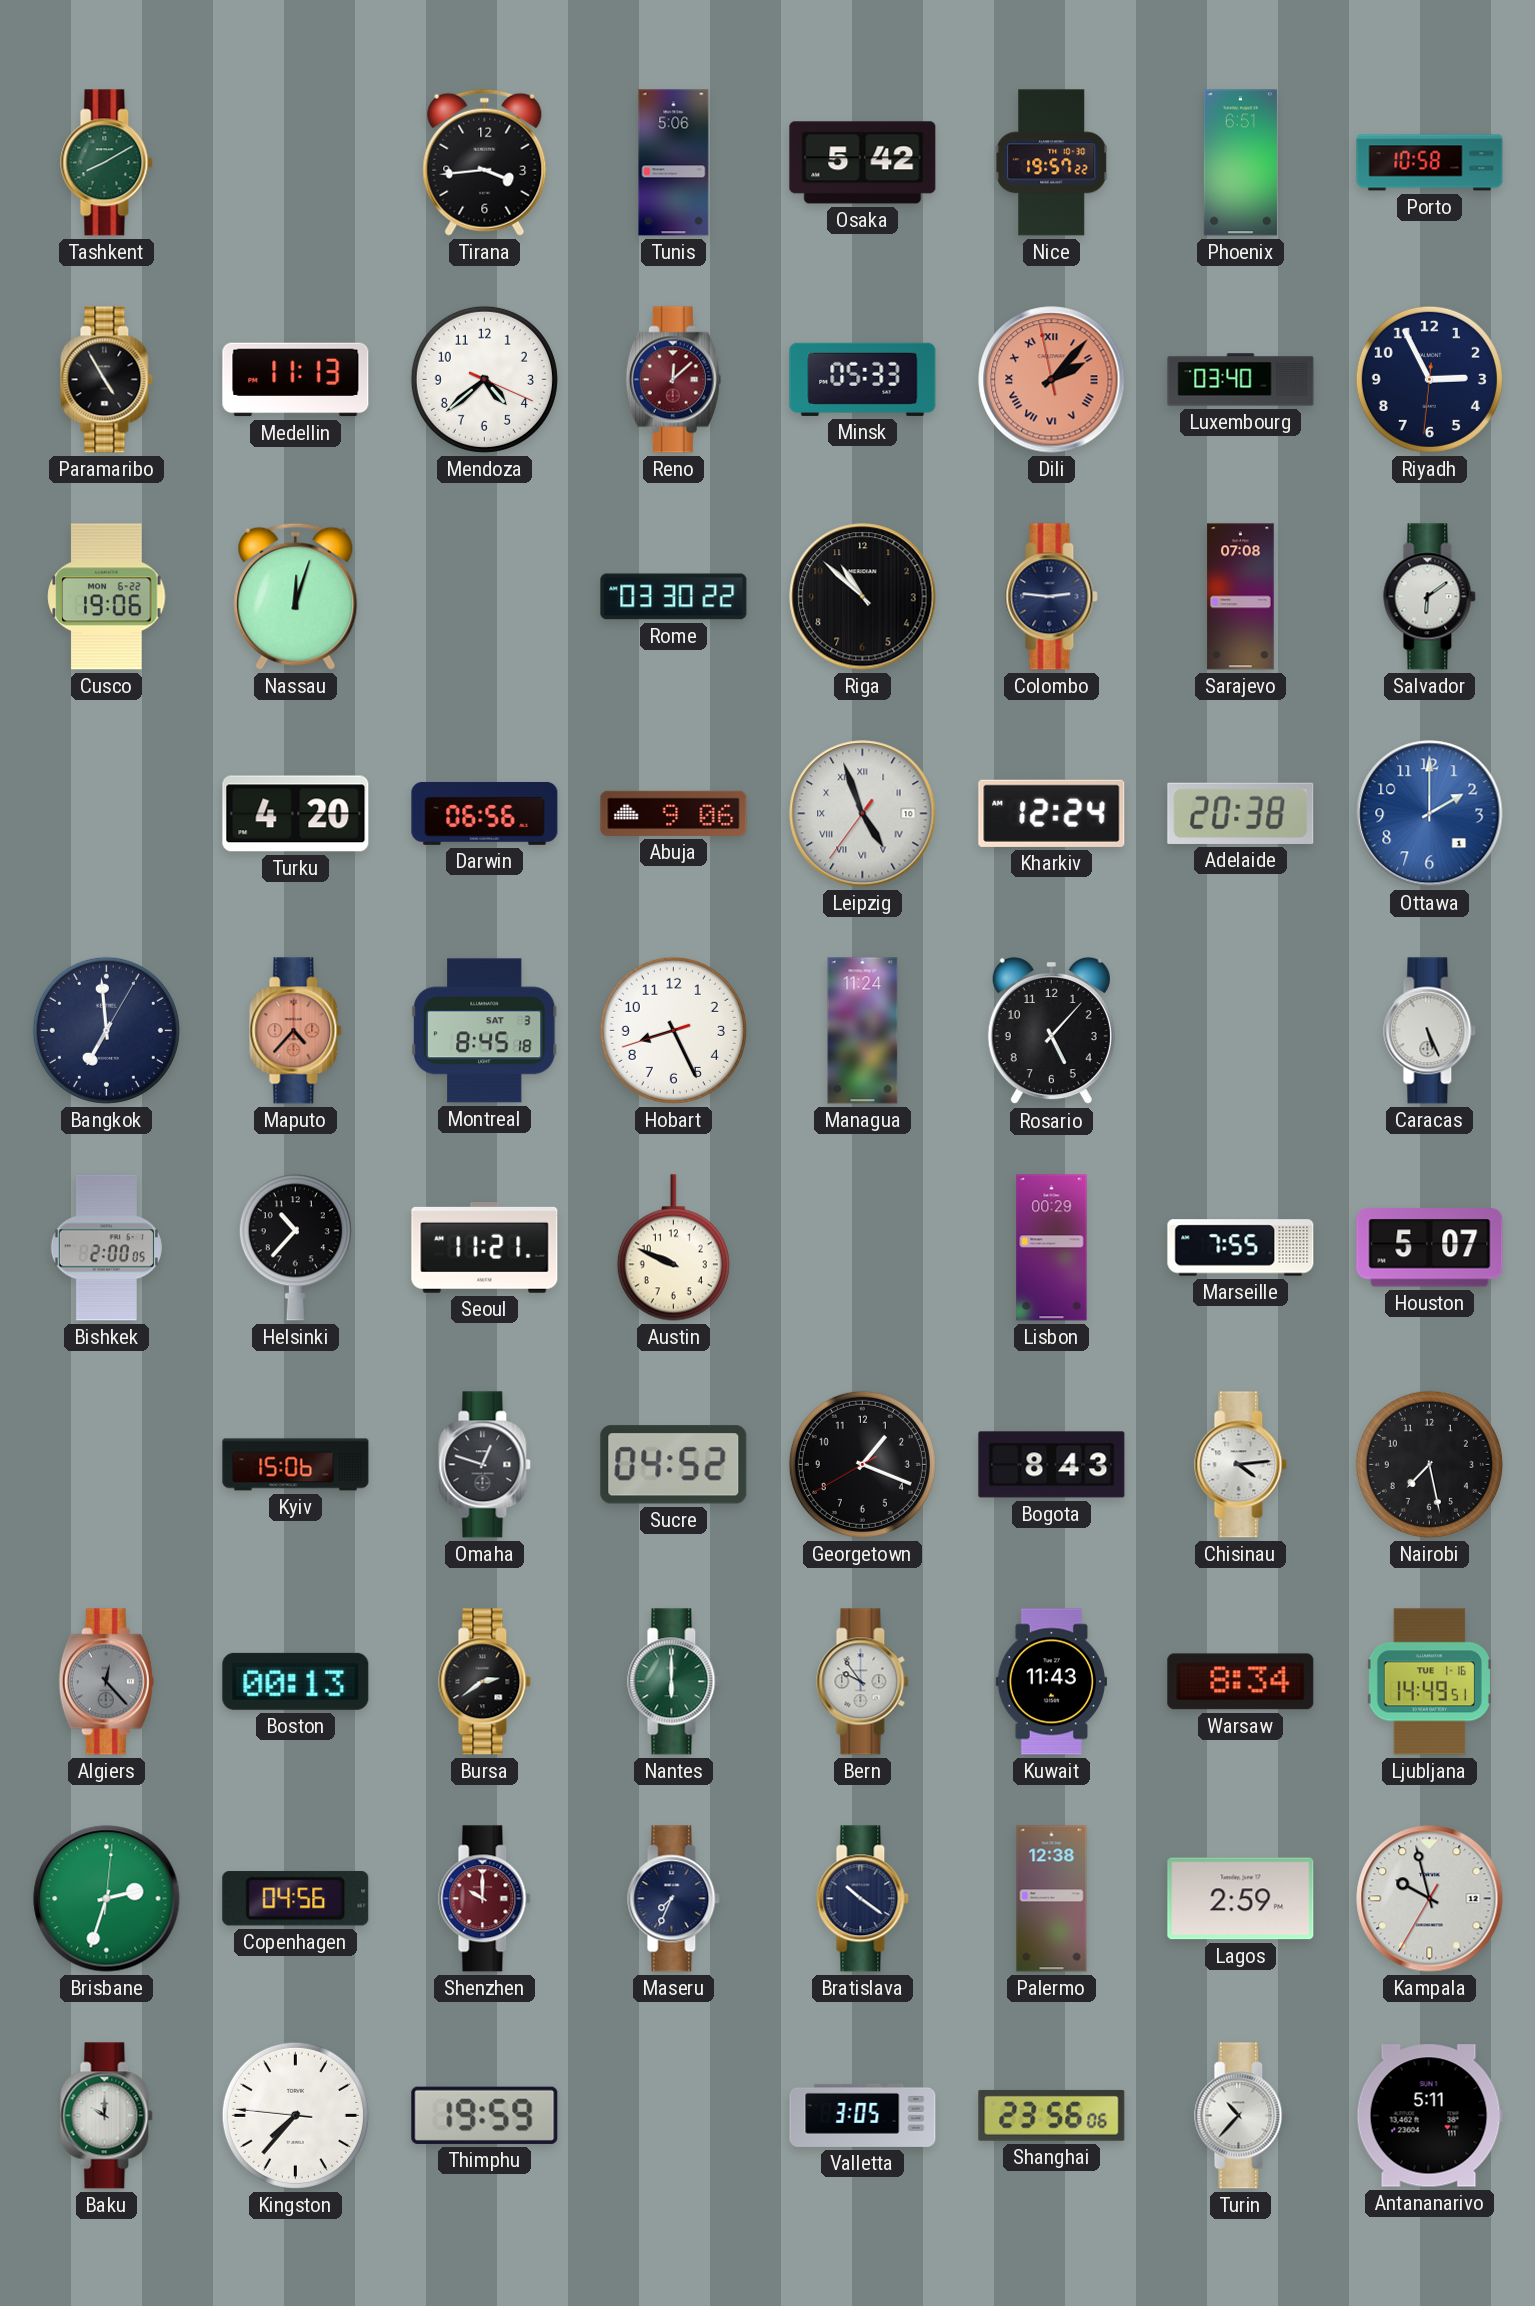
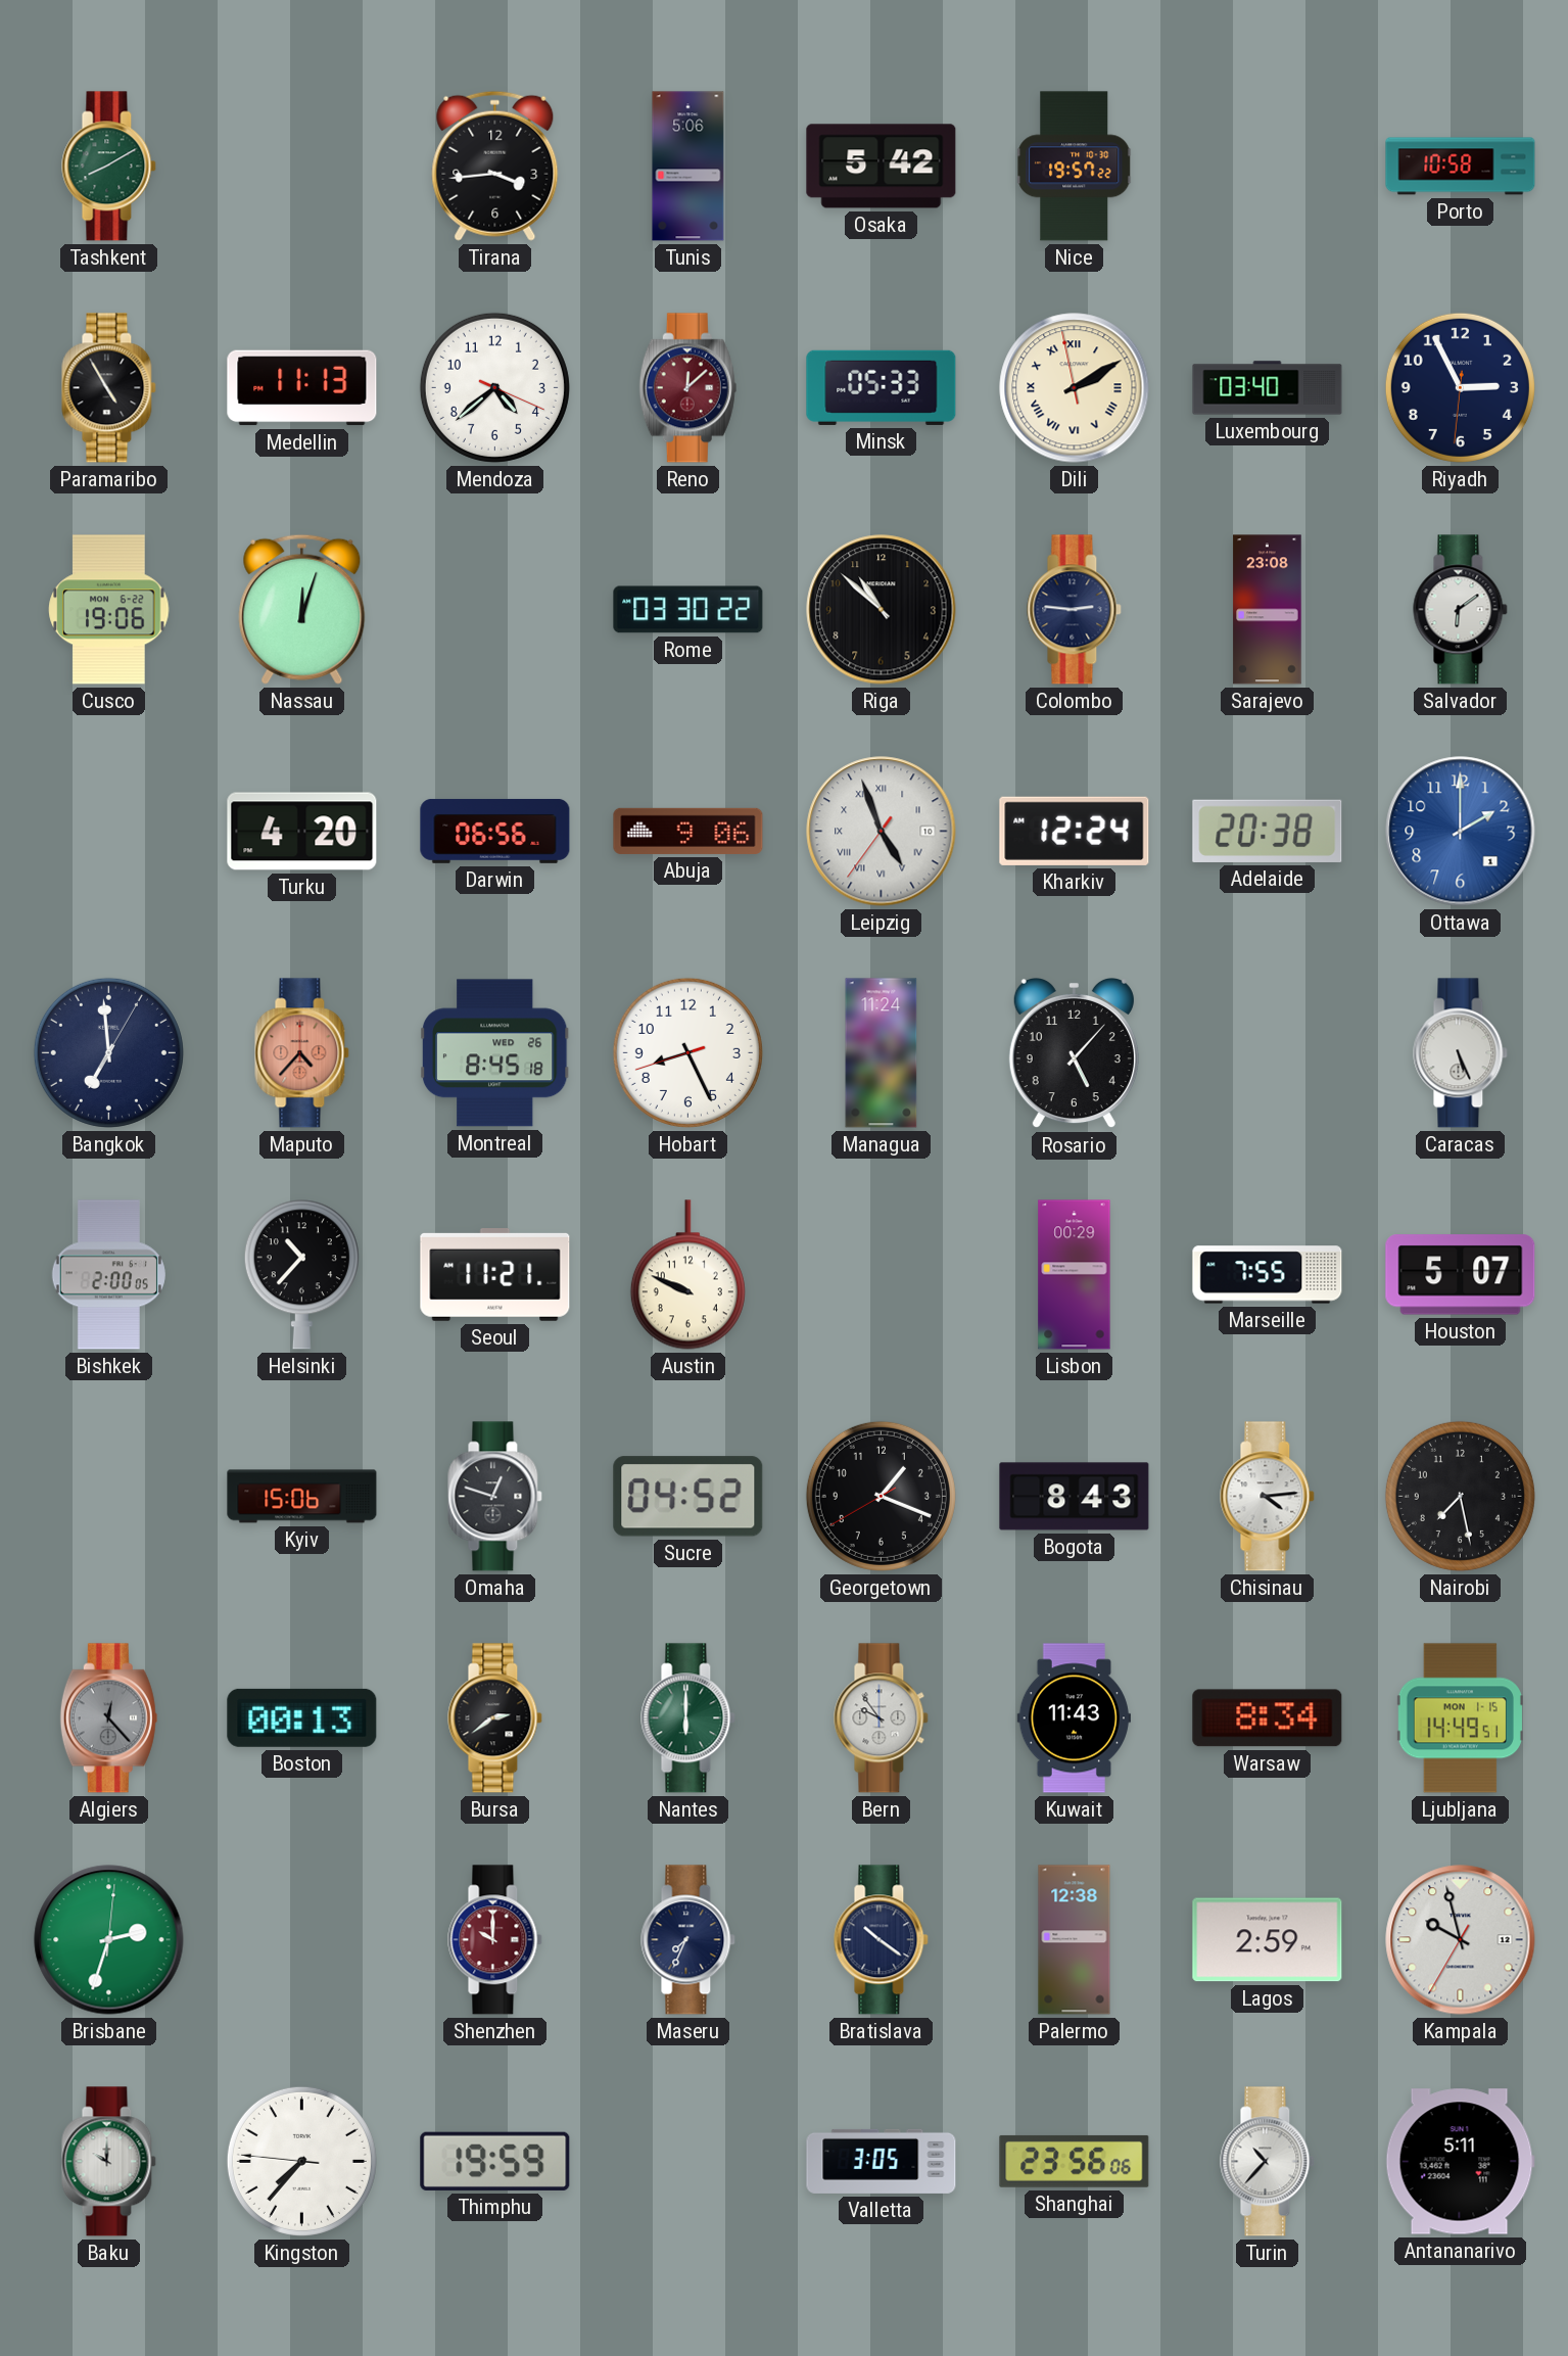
Phoenix: 6:51 -> none
Dili: 2:06 -> 2:09
Dili dial: salmon -> cream
Sarajevo: 07:08 -> 23:08
Montreal date: SAT 3 -> WED 26
Ljubljana date: TUE 1-16 -> MON 1-15
Copenhagen: 04:56 -> none
